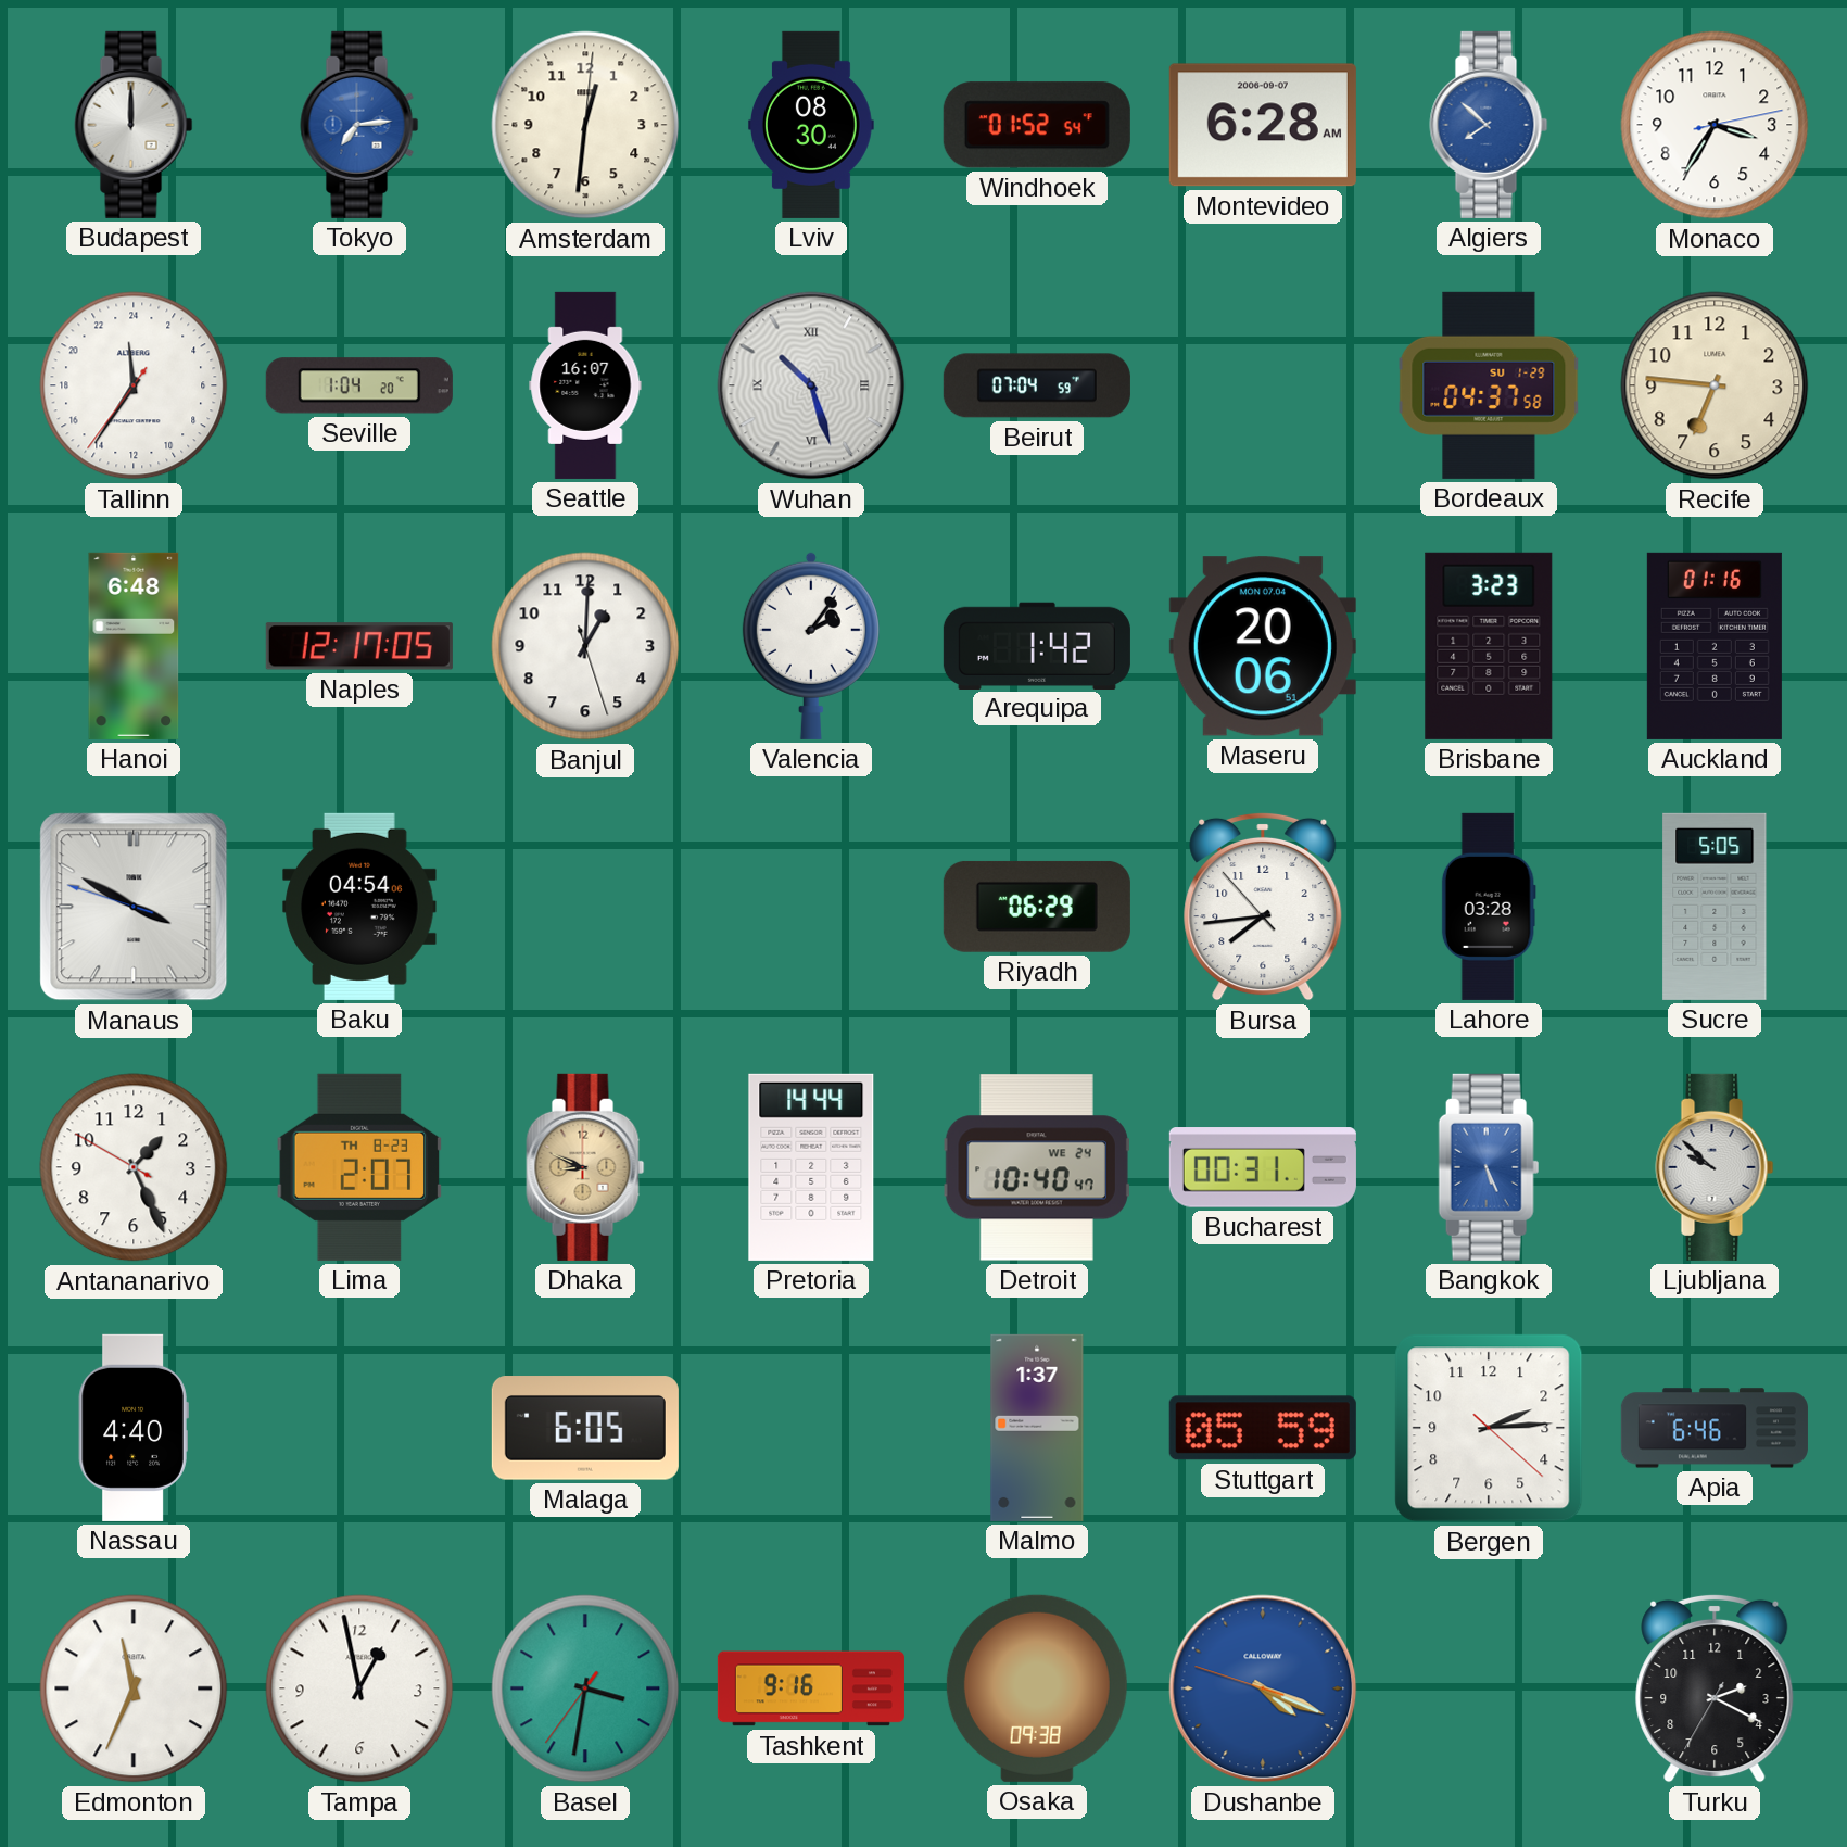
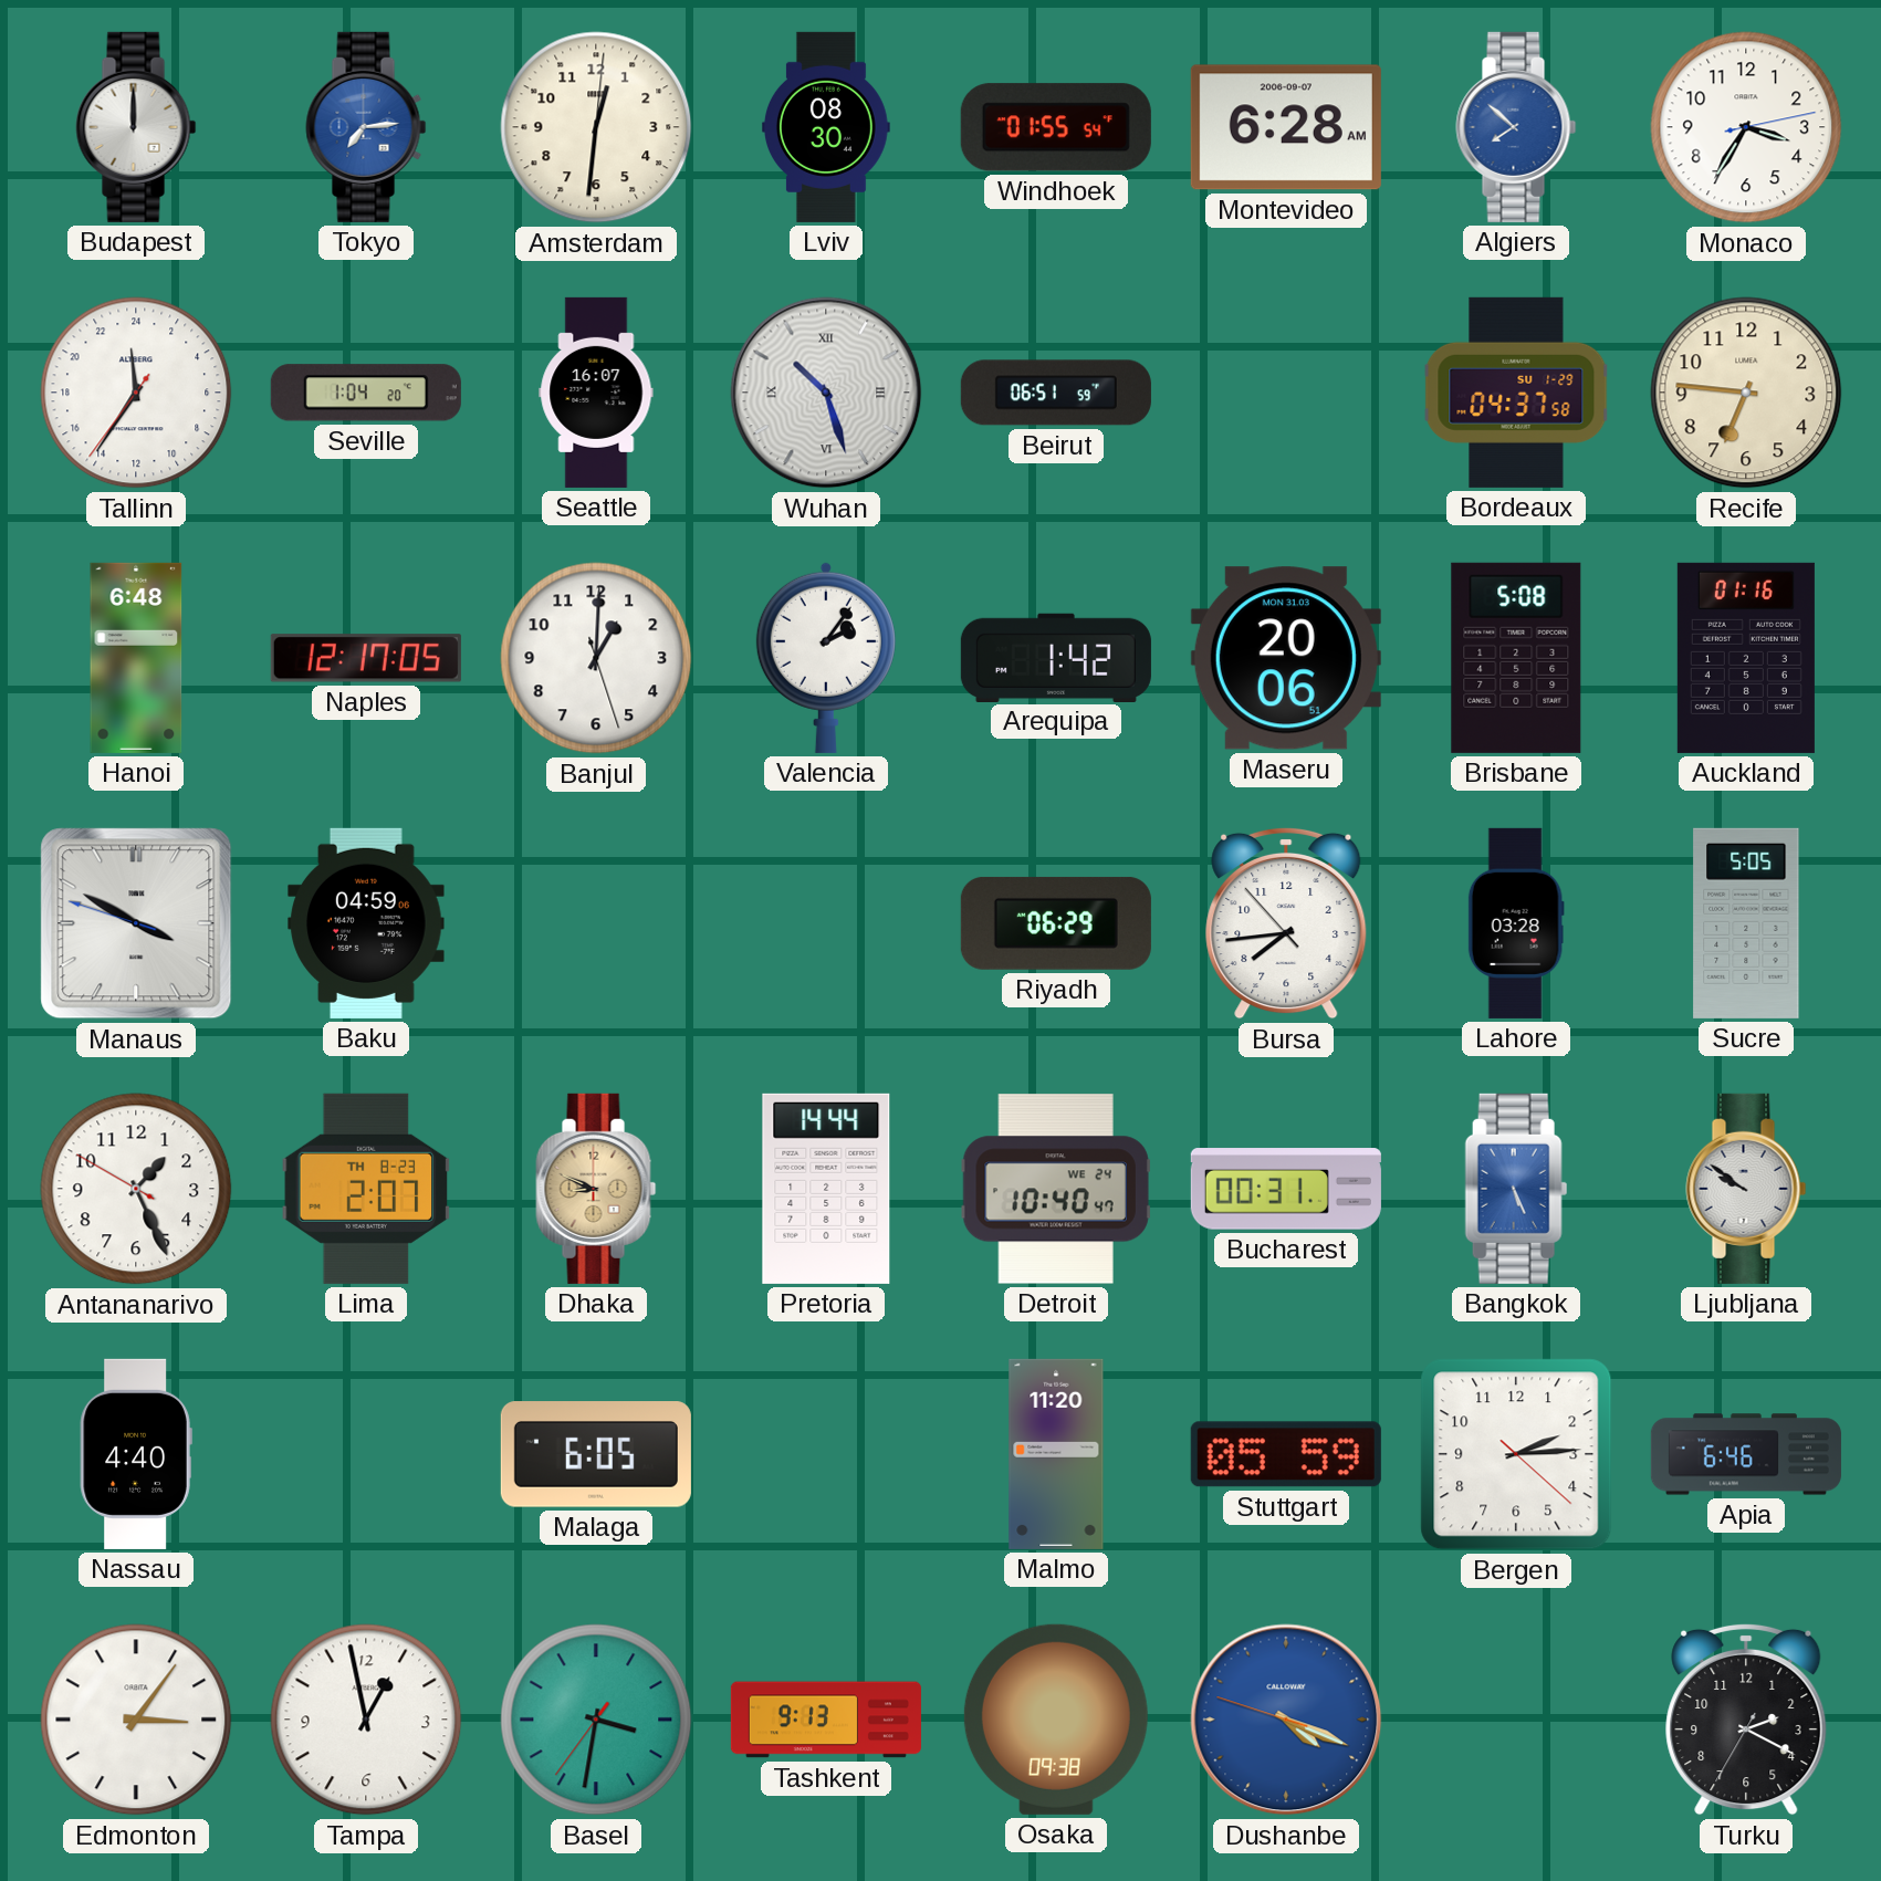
Windhoek: 01:52 -> 01:55
Beirut: 07:04 -> 06:51
Maseru date: MON 07.04 -> MON 31.03
Brisbane: 3:23 -> 5:08
Baku: 04:54 -> 04:59
Ljubljana: 9:52 -> 9:51
Malmo: 1:37 -> 11:20
Edmonton: 11:34 -> 3:06
Tashkent: 9:16 -> 9:13
